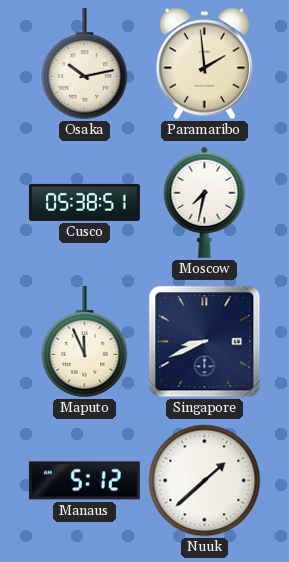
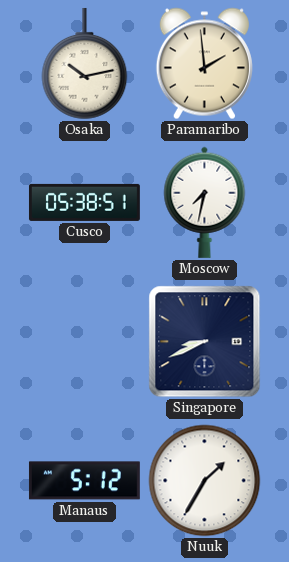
Maputo: 11:56 -> none
Nuuk: 1:38 -> 1:35
